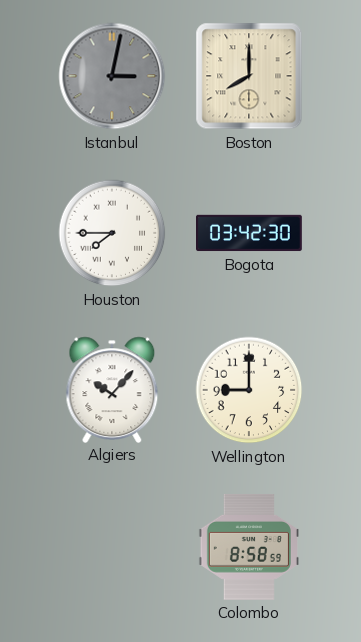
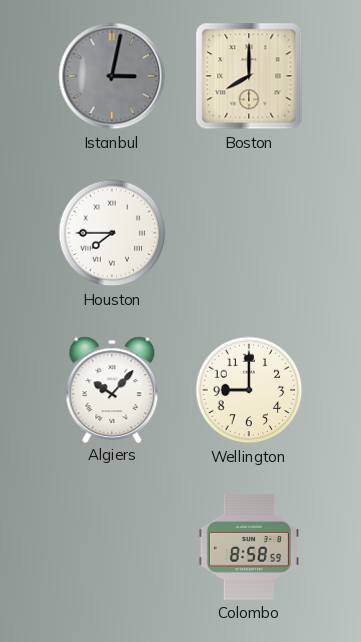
Bogota: 03:42 -> none
